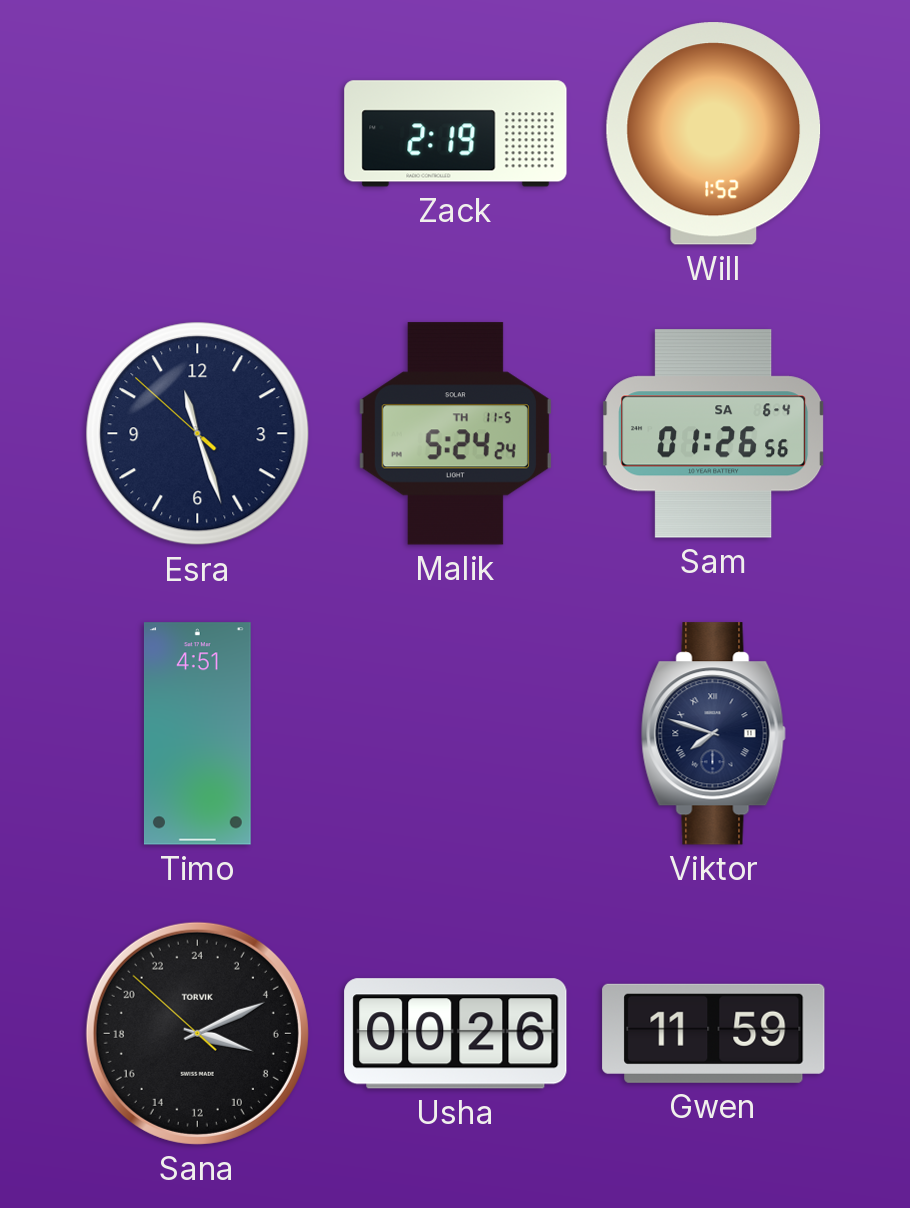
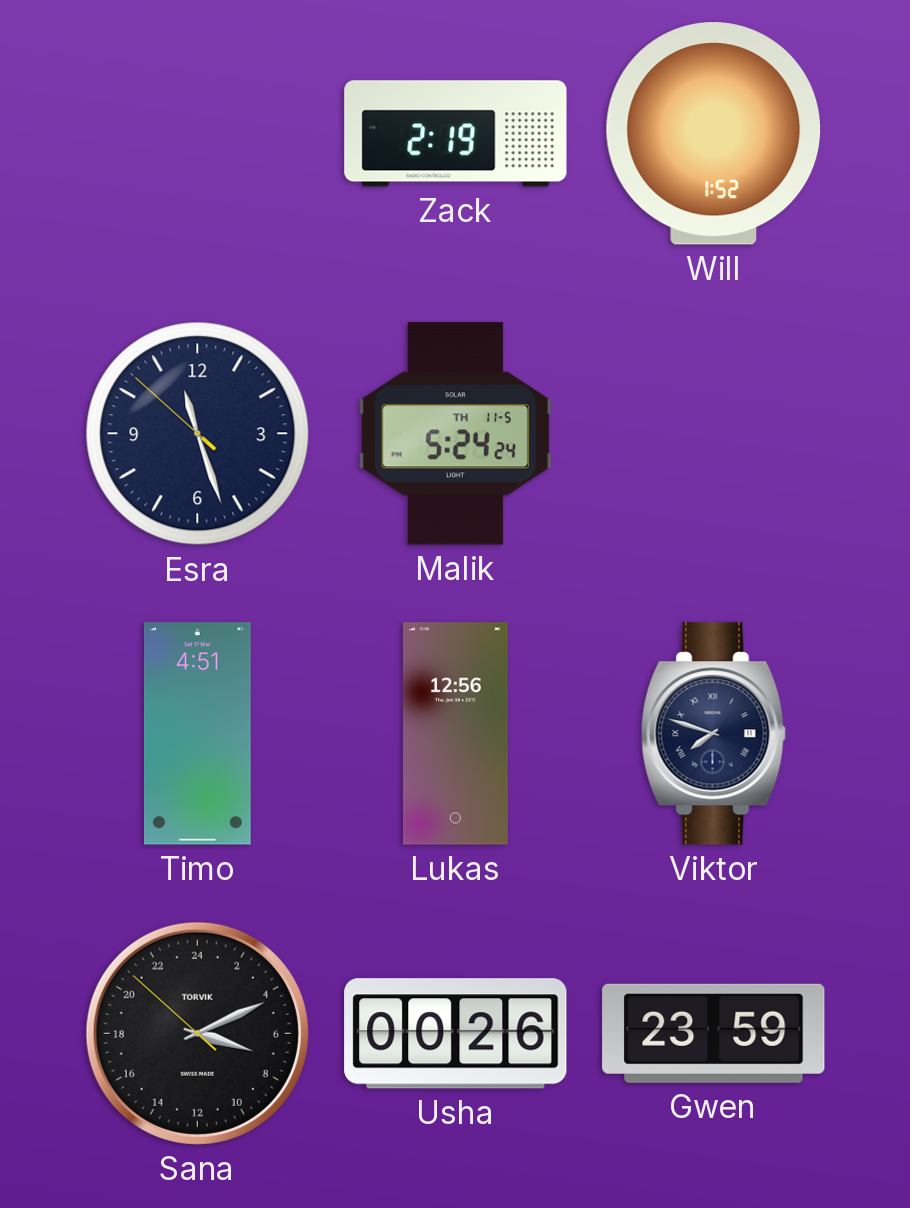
Sam: 01:26 -> none
Lukas: none -> 12:56
Gwen: 11:59 -> 23:59
